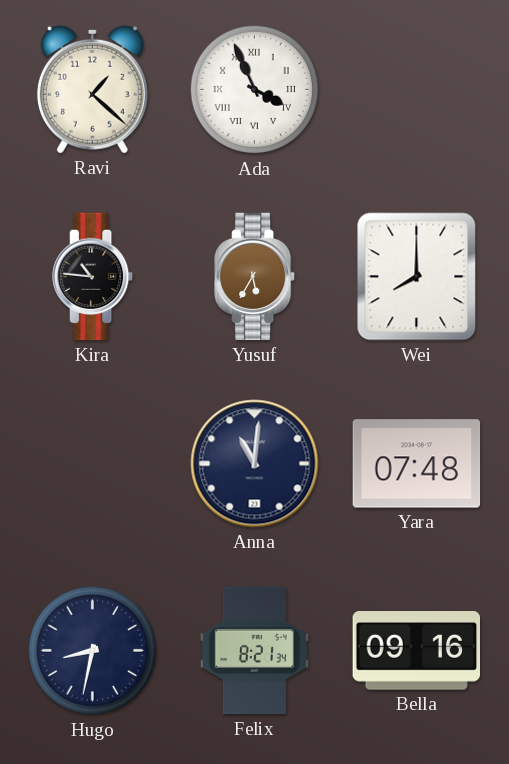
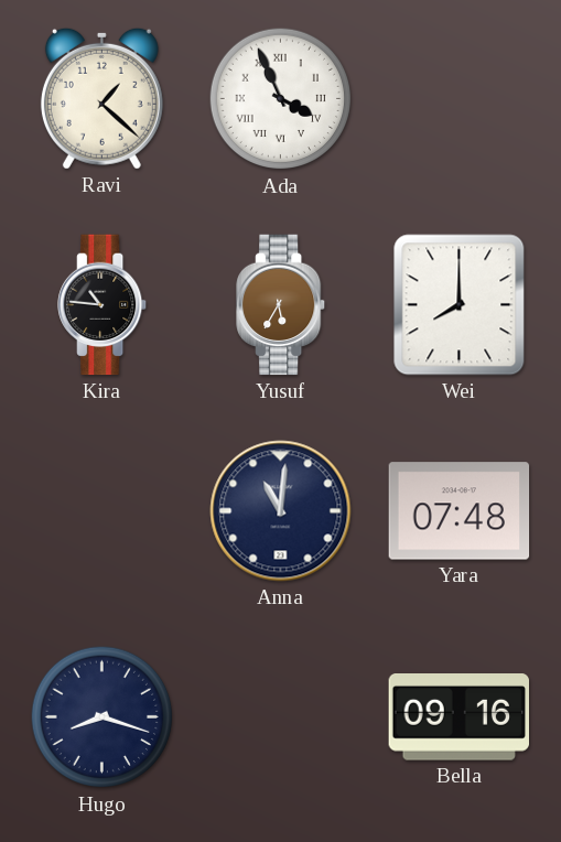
Hugo: 8:32 -> 8:18
Felix: 8:21 -> none
